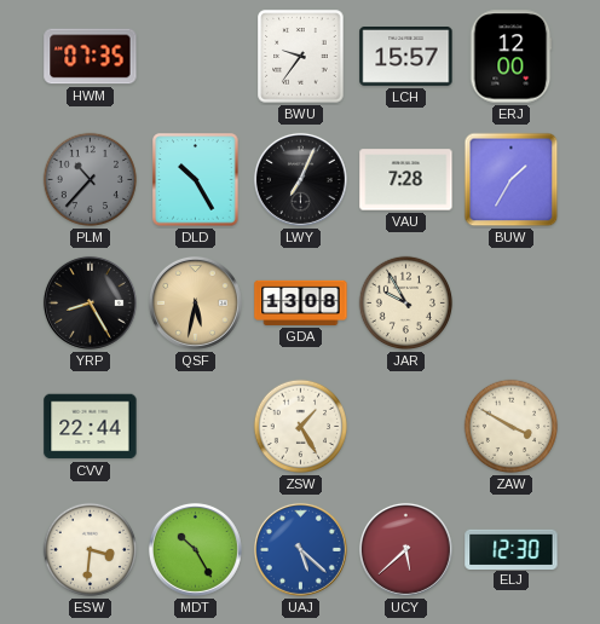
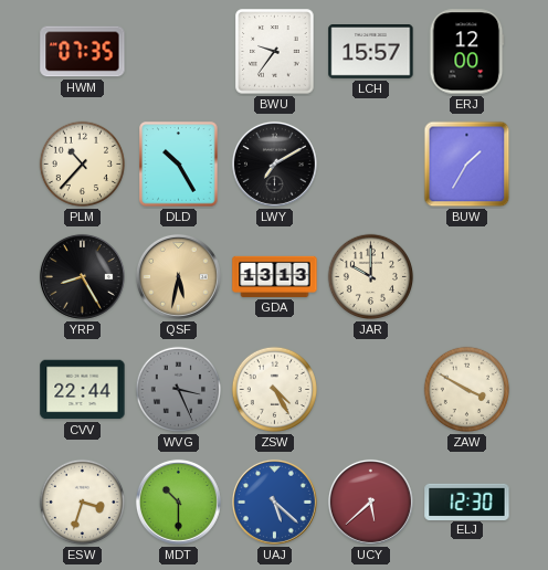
PLM dial: grey -> cream
LWY: 7:04 -> 7:10
VAU: 7:28 -> none
GDA: 13:08 -> 13:13
JAR: 9:55 -> 10:00
WVG: none -> 3:26
ZSW: 1:25 -> 4:25
ESW: 3:31 -> 3:33
MDT: 10:25 -> 10:30
